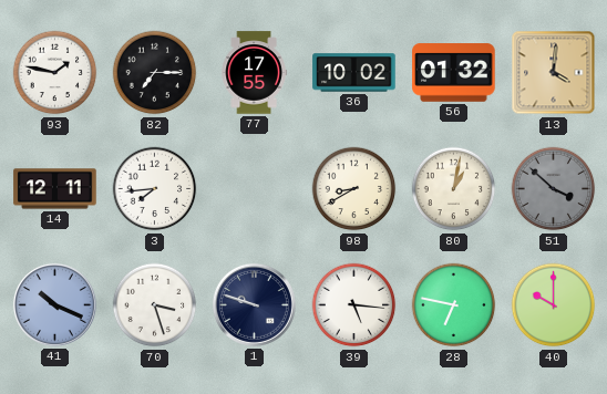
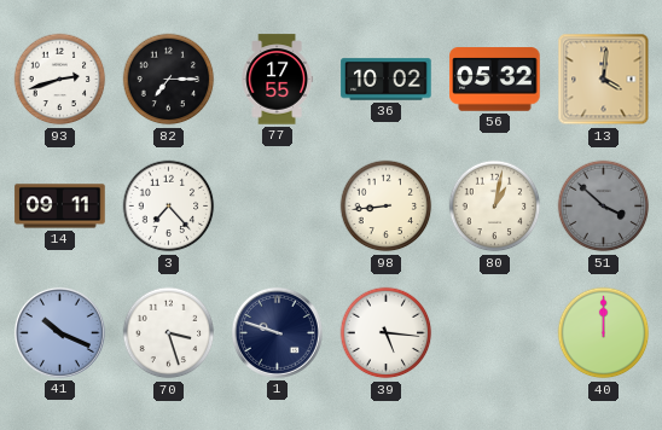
93: 1:47 -> 2:42
56: 01:32 -> 05:32
14: 12:11 -> 09:11
3: 7:44 -> 7:23
98: 8:40 -> 8:44
28: 6:47 -> none
40: 10:00 -> 12:00
